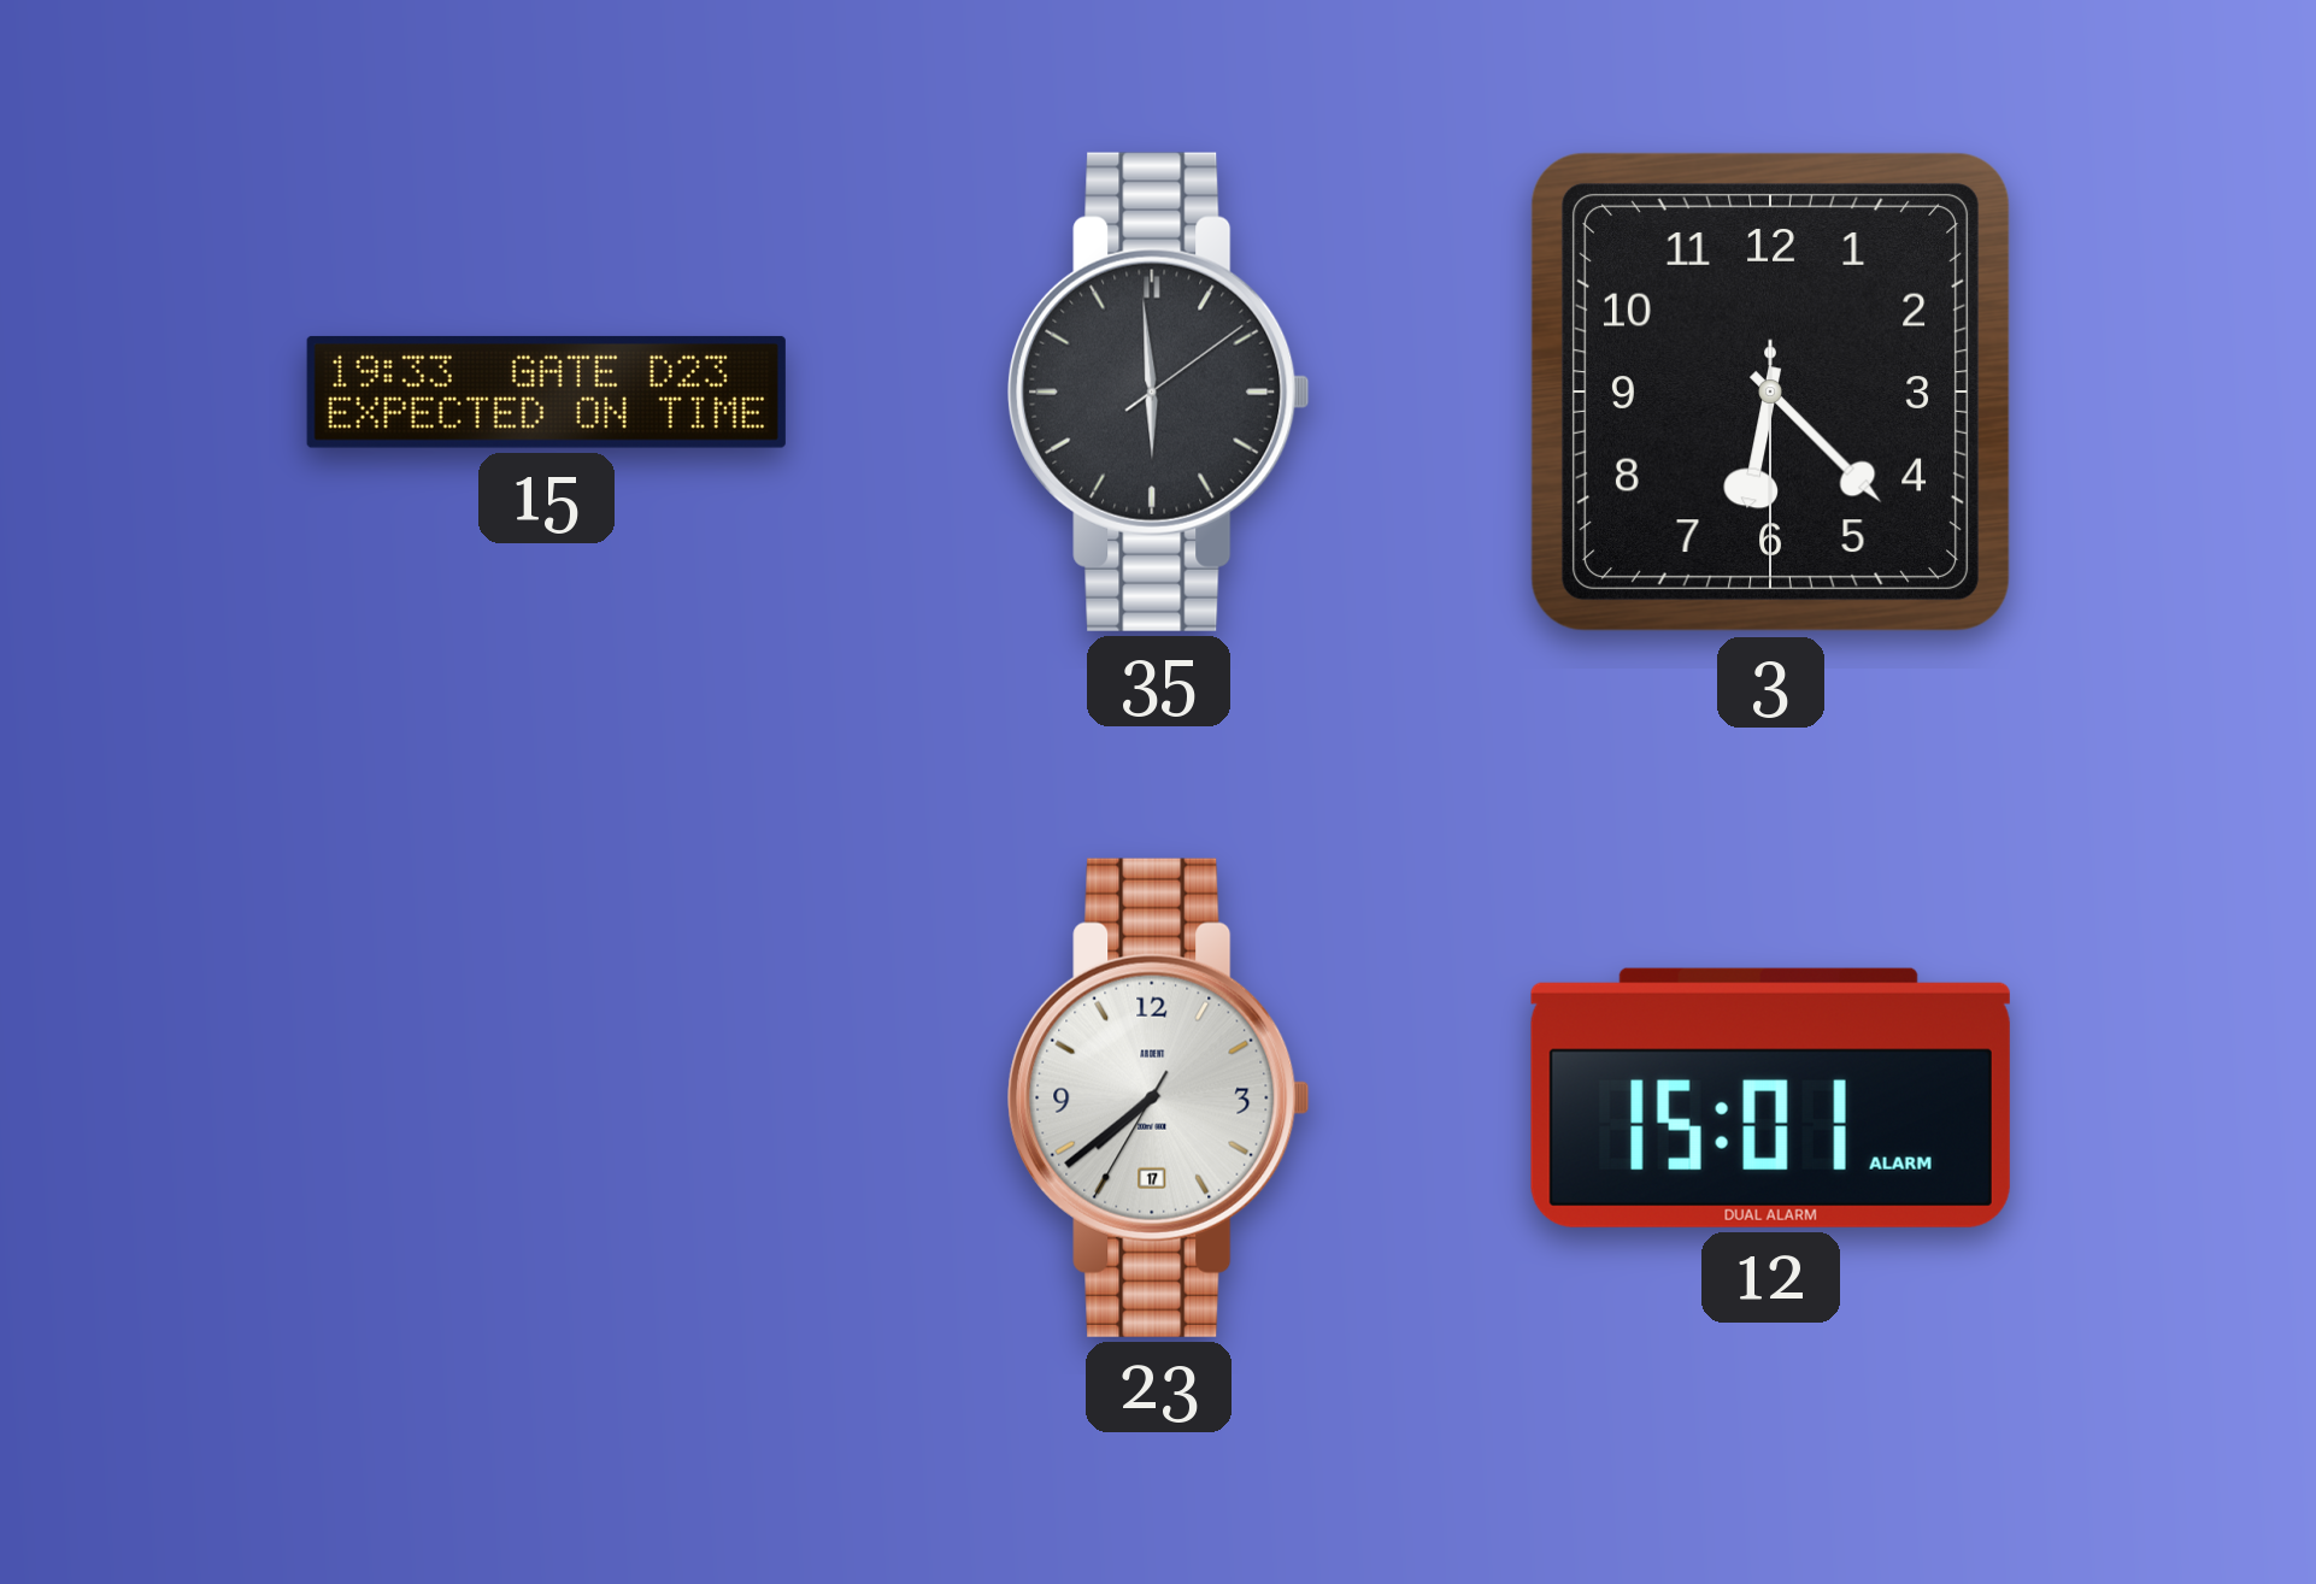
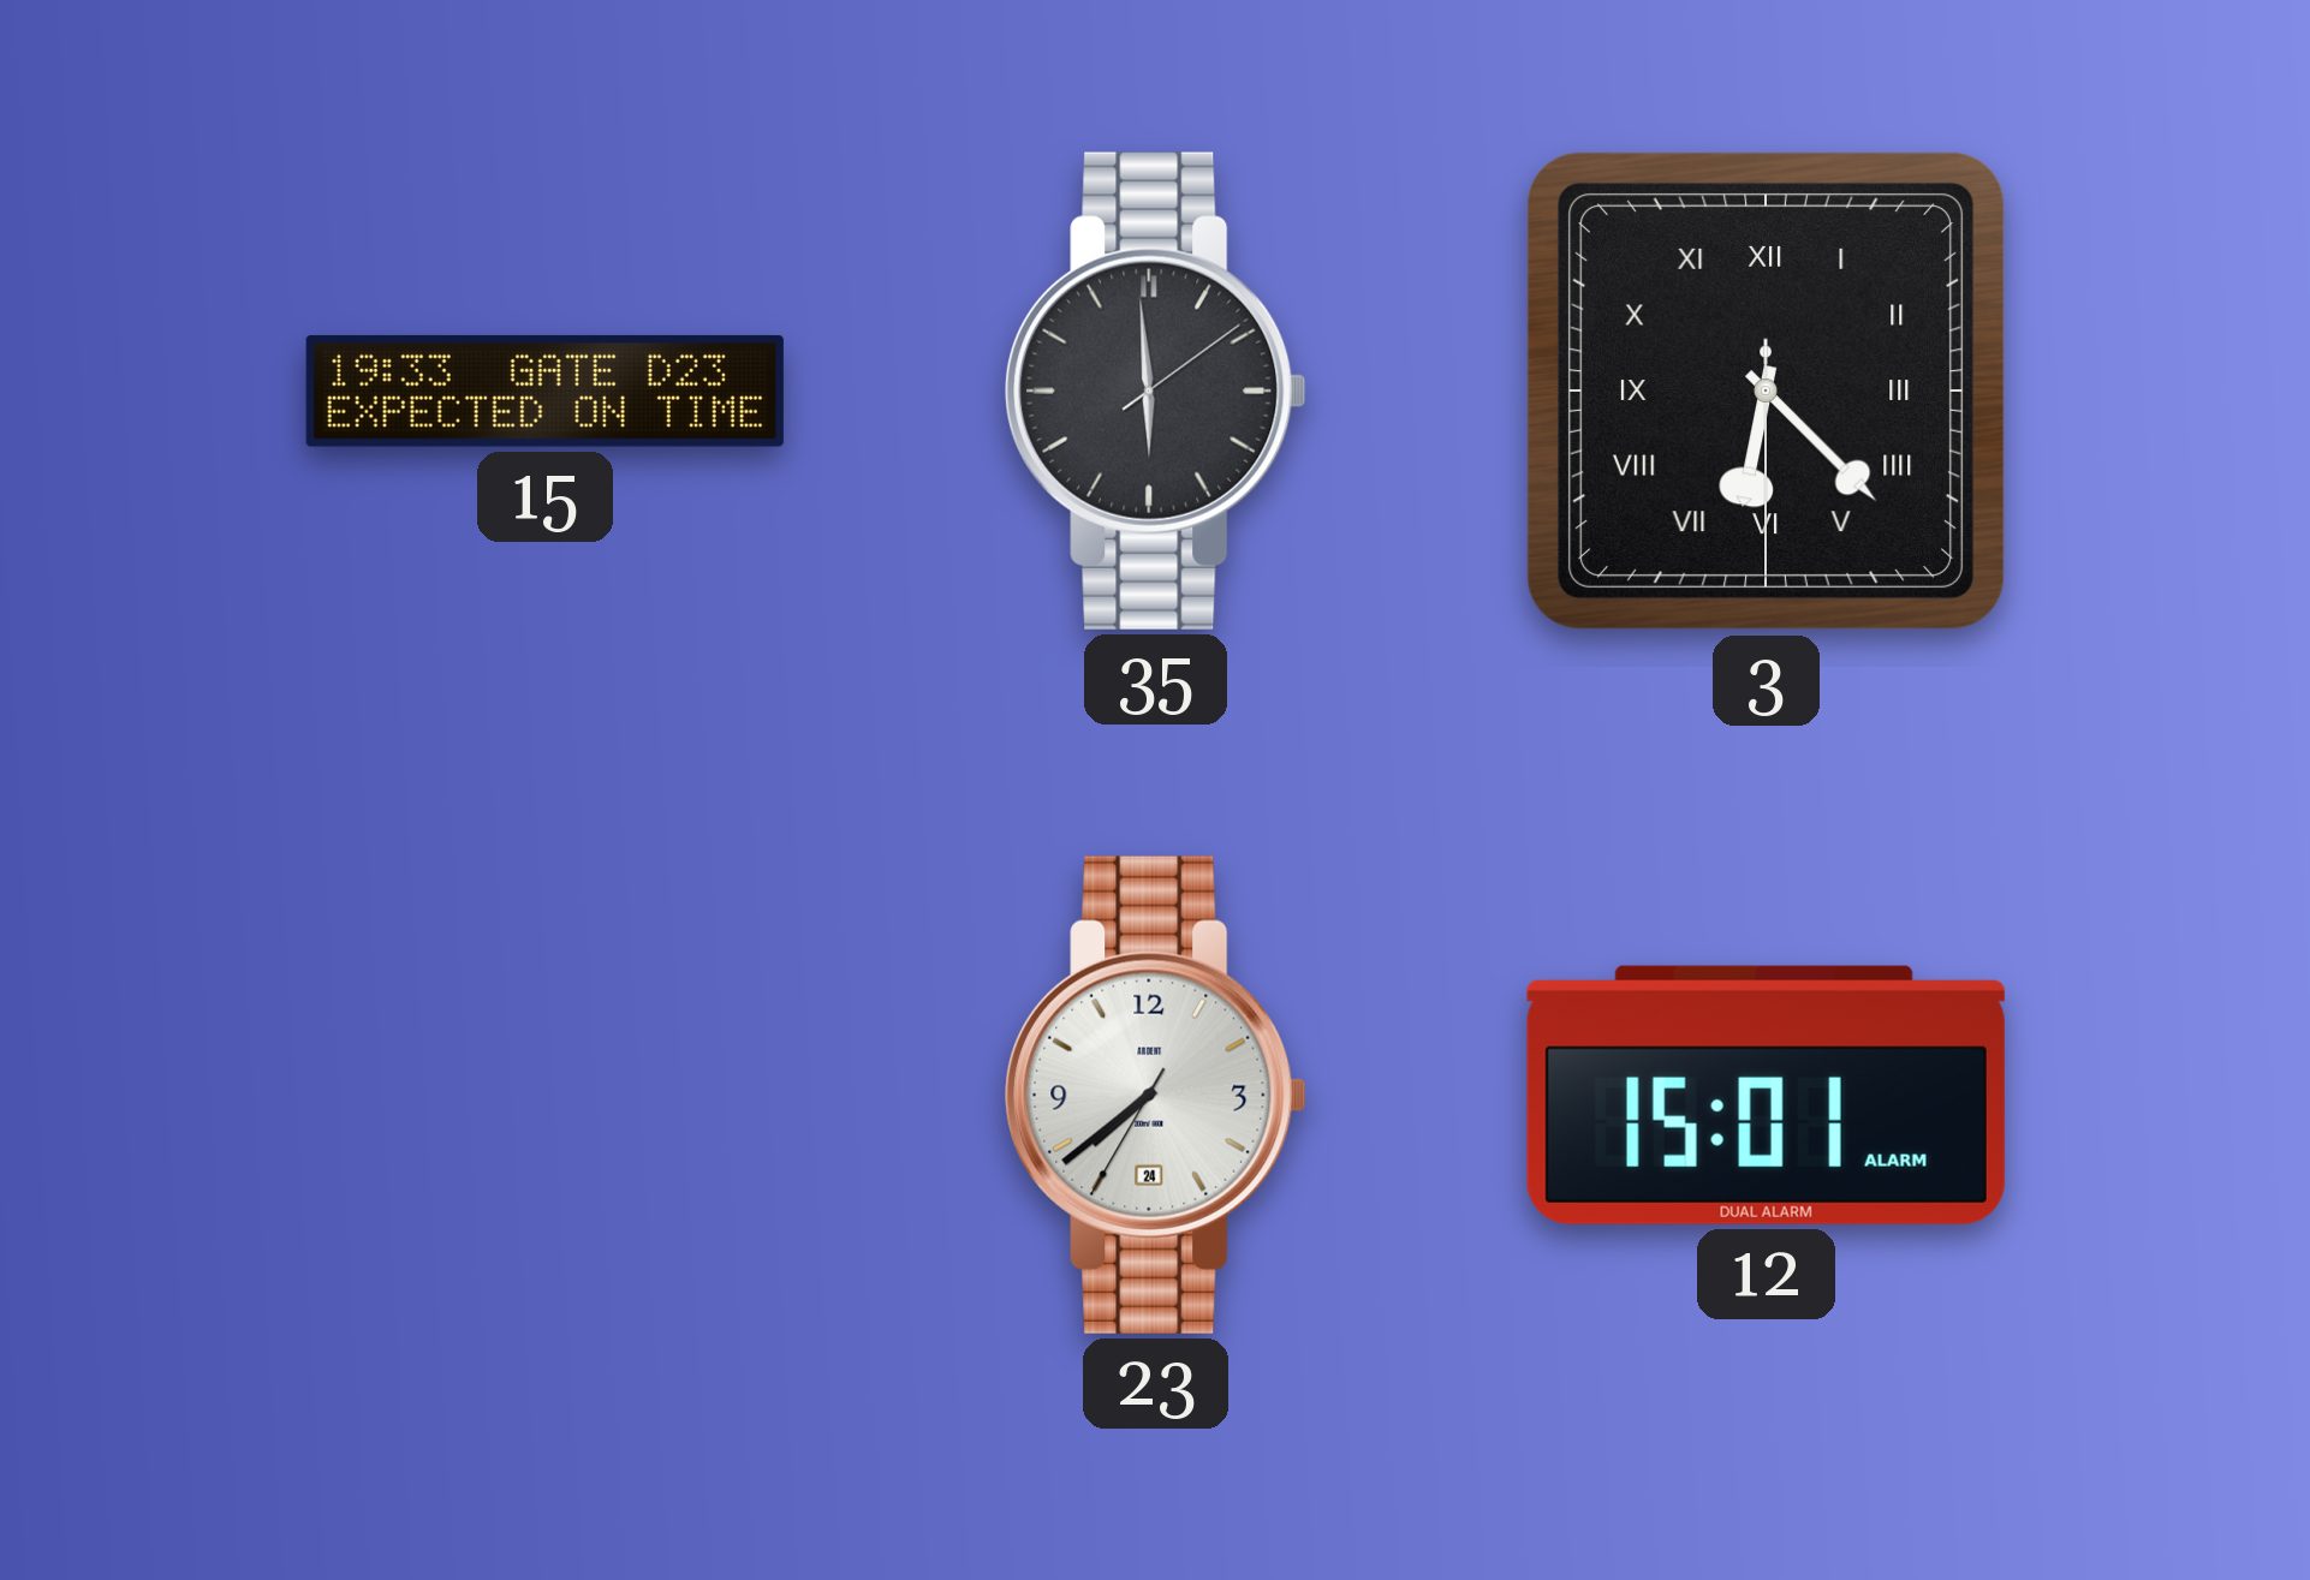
3 numerals: Arabic -> Roman
23 date: 17 -> 24
